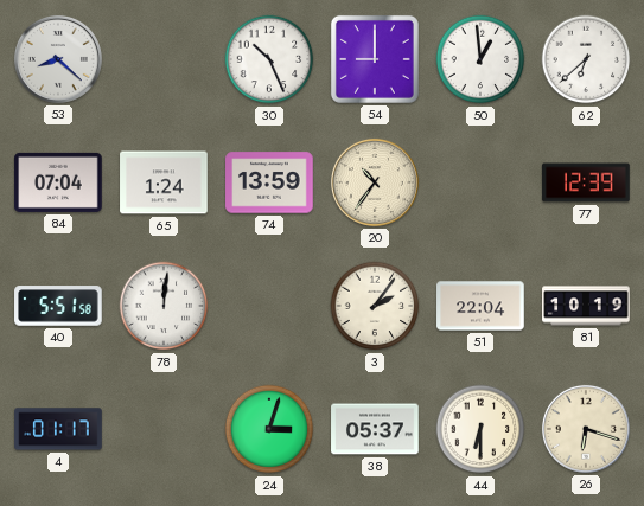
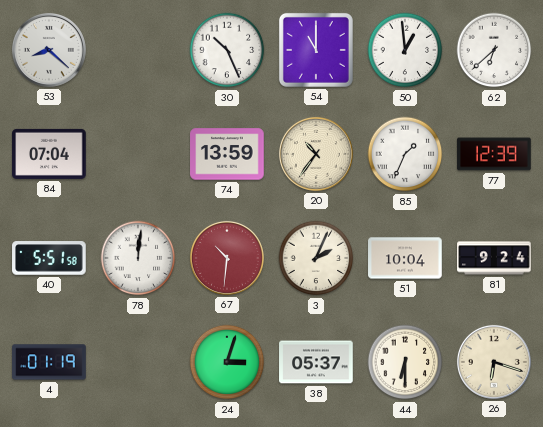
54: 9:00 -> 11:00
65: 1:24 -> none
85: none -> 1:34
67: none -> 10:31
3: 2:06 -> 2:04
51: 22:04 -> 10:04
81: 10:19 -> 9:24
4: 01:17 -> 01:19
